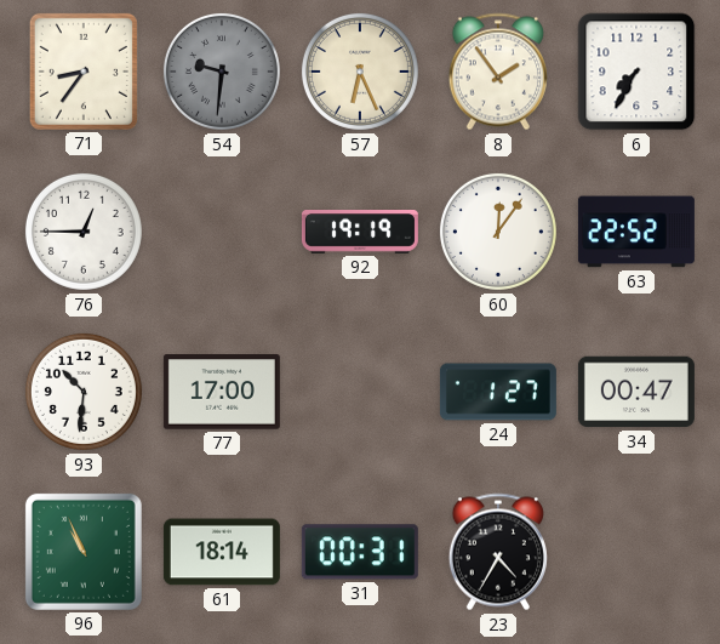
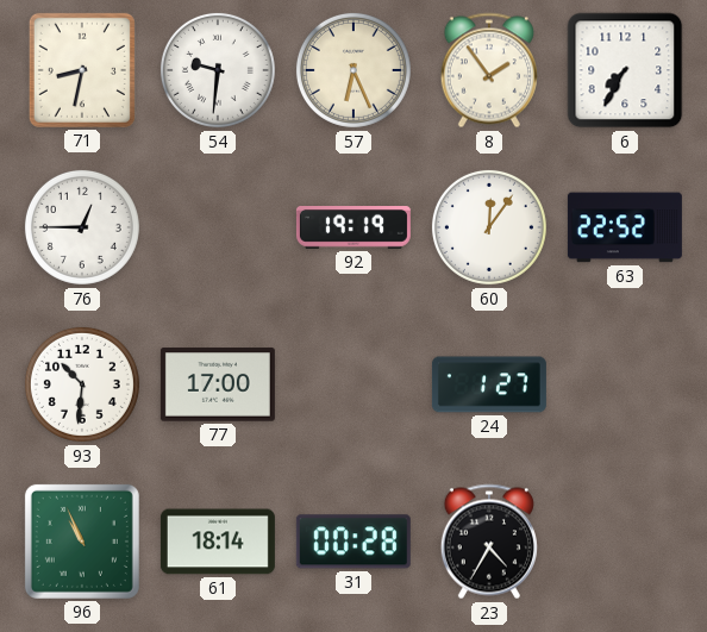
71: 8:36 -> 8:32
54 dial: grey -> white
34: 00:47 -> none
31: 00:31 -> 00:28
